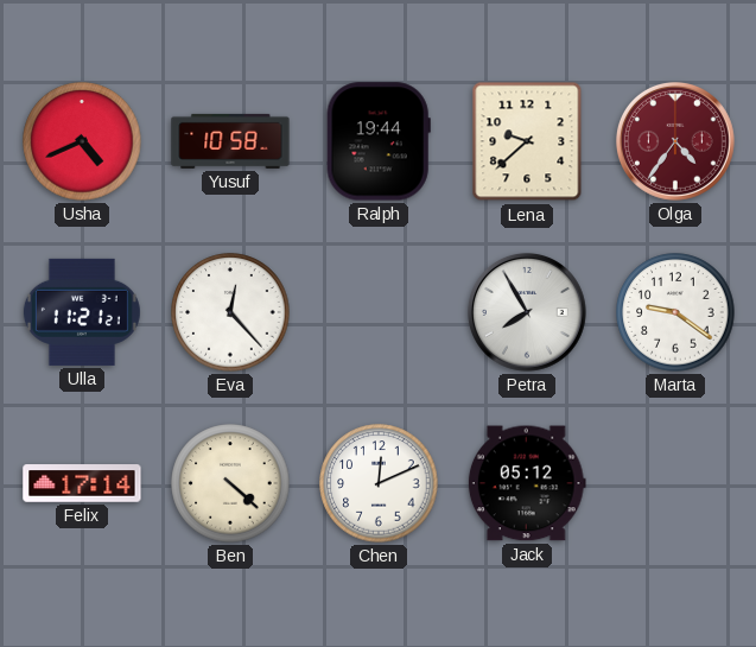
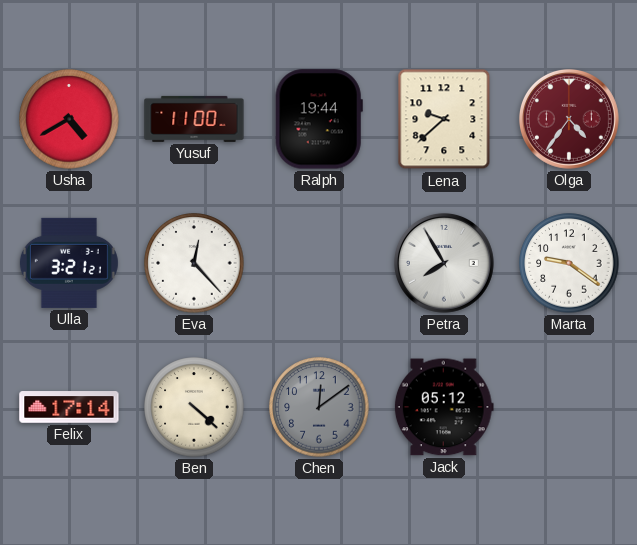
Usha: 4:41 -> 4:40
Yusuf: 10:58 -> 11:00
Ulla: 11:21 -> 3:21
Chen: 12:11 -> 12:09
Chen dial: white -> grey
